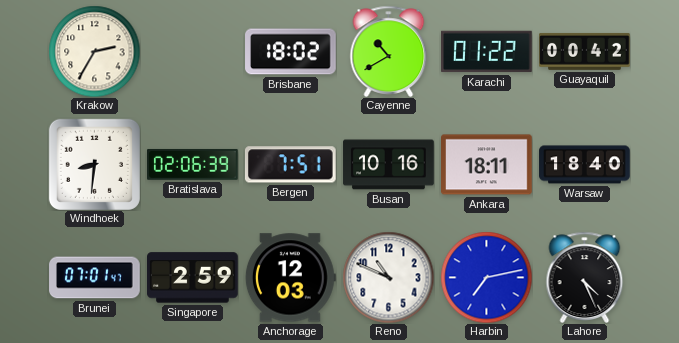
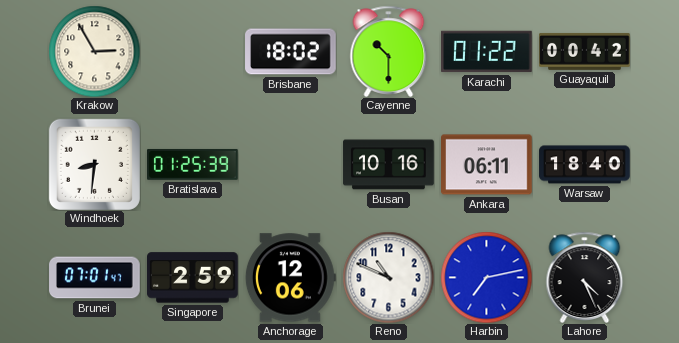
Krakow: 2:35 -> 2:55
Cayenne: 10:40 -> 10:30
Bratislava: 02:06 -> 01:25
Bergen: 7:51 -> none
Ankara: 18:11 -> 06:11
Anchorage: 12:03 -> 12:06
